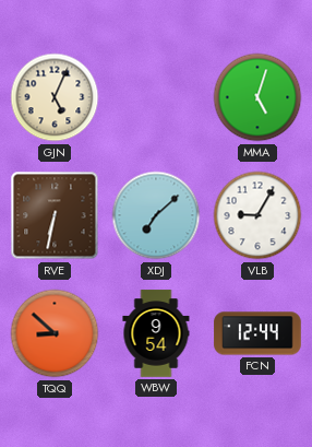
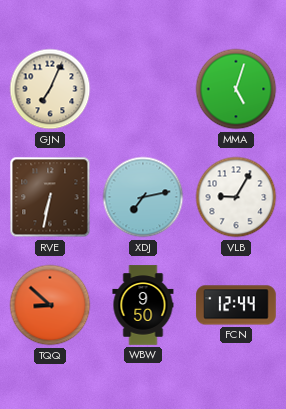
GJN: 5:04 -> 7:04
XDJ: 7:08 -> 7:13
WBW: 9:54 -> 9:50
